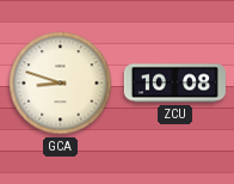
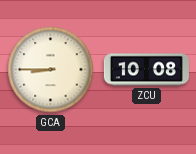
GCA: 8:48 -> 8:45
